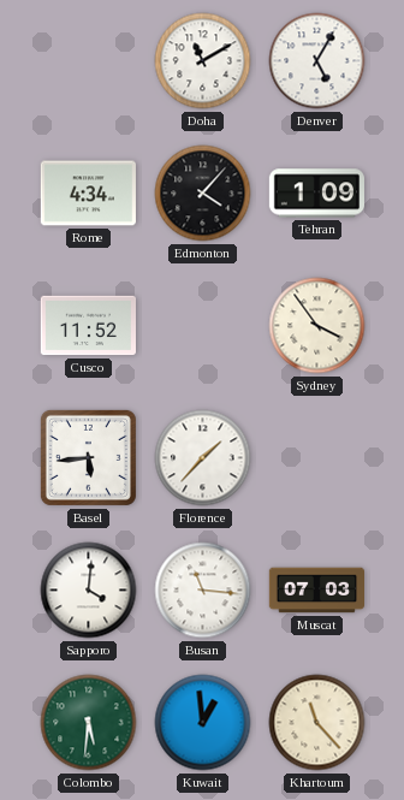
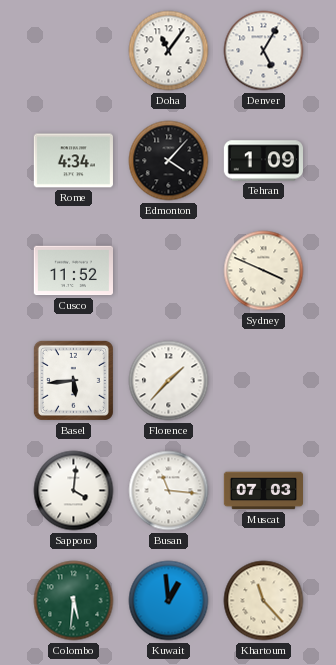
Doha: 11:10 -> 11:06
Sydney: 3:54 -> 3:49
